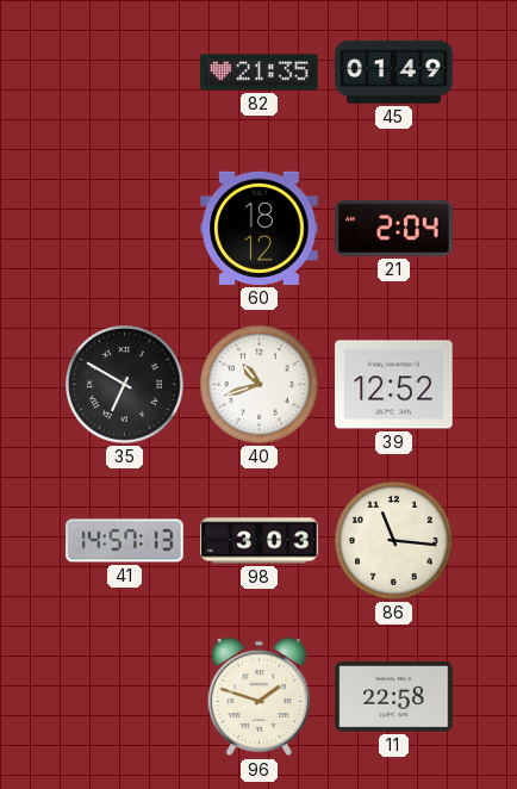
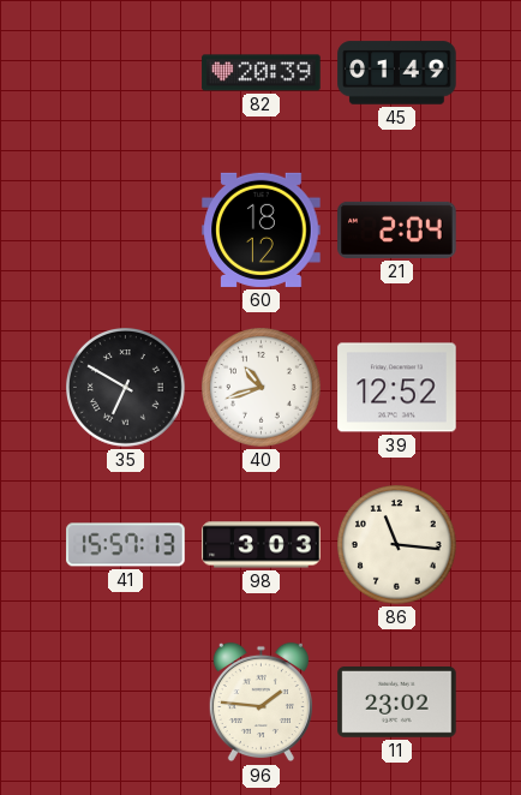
82: 21:35 -> 20:39
41: 14:57 -> 15:57
96: 1:48 -> 1:46
11: 22:58 -> 23:02
